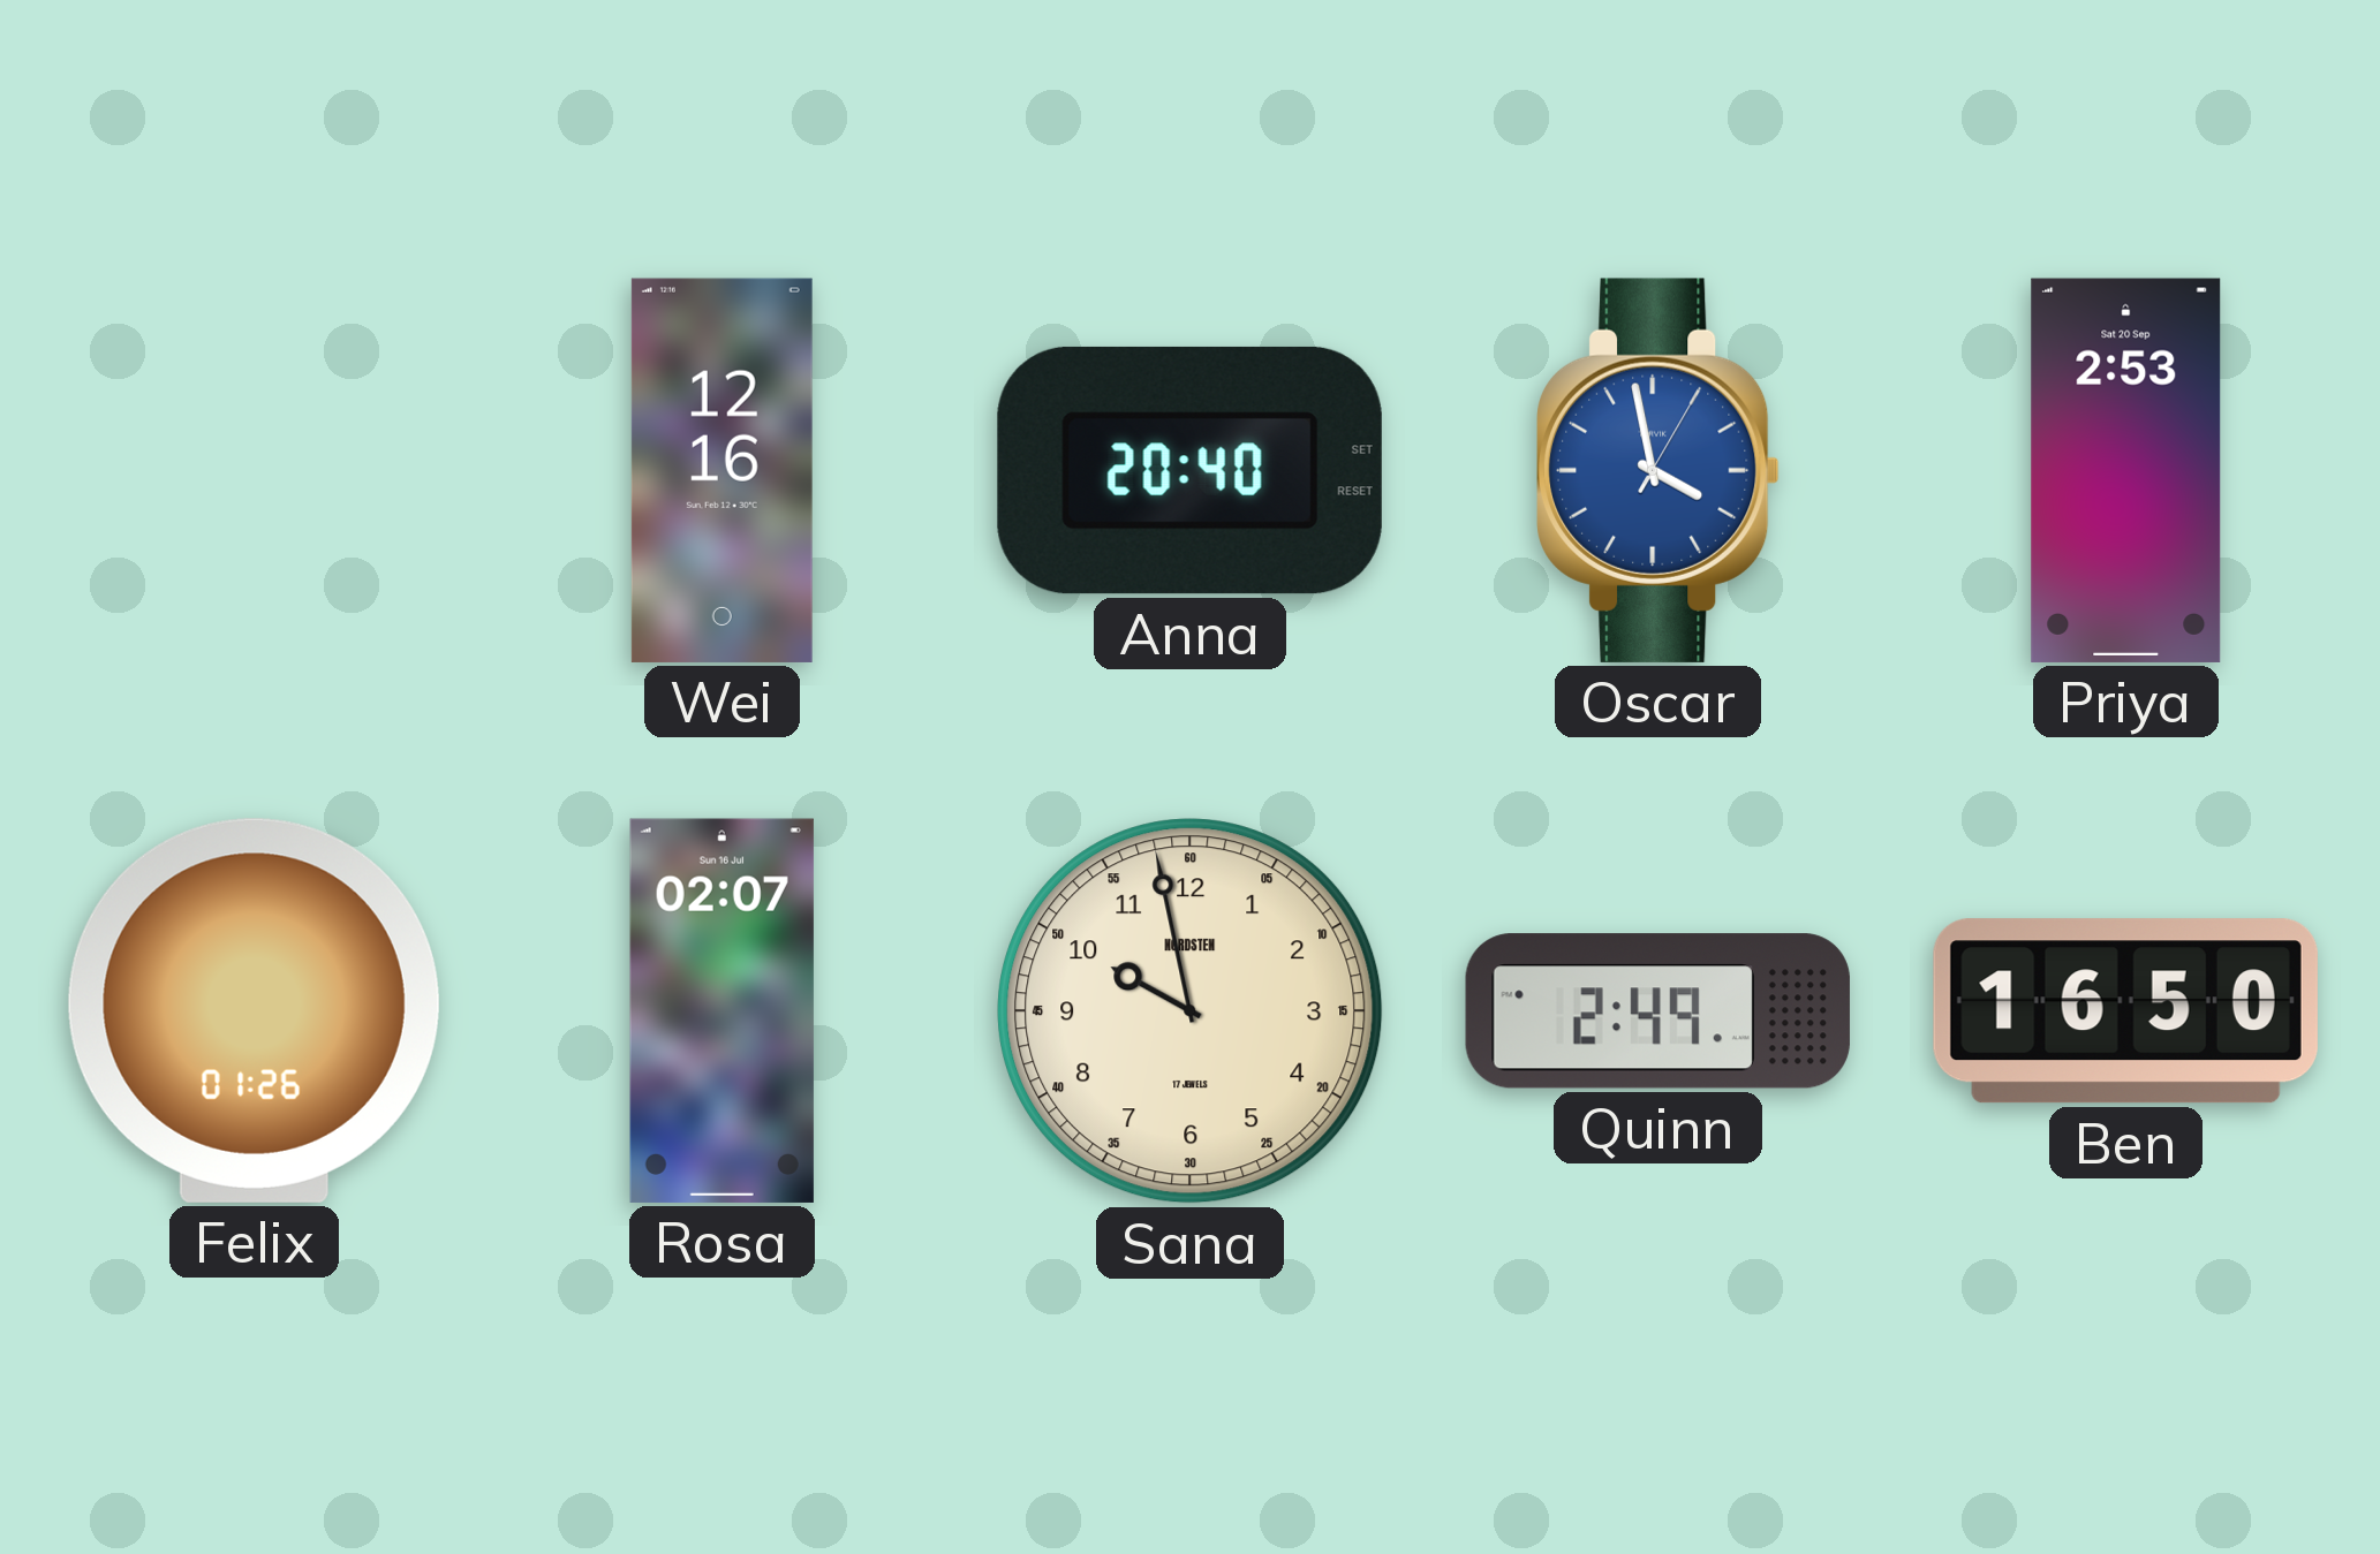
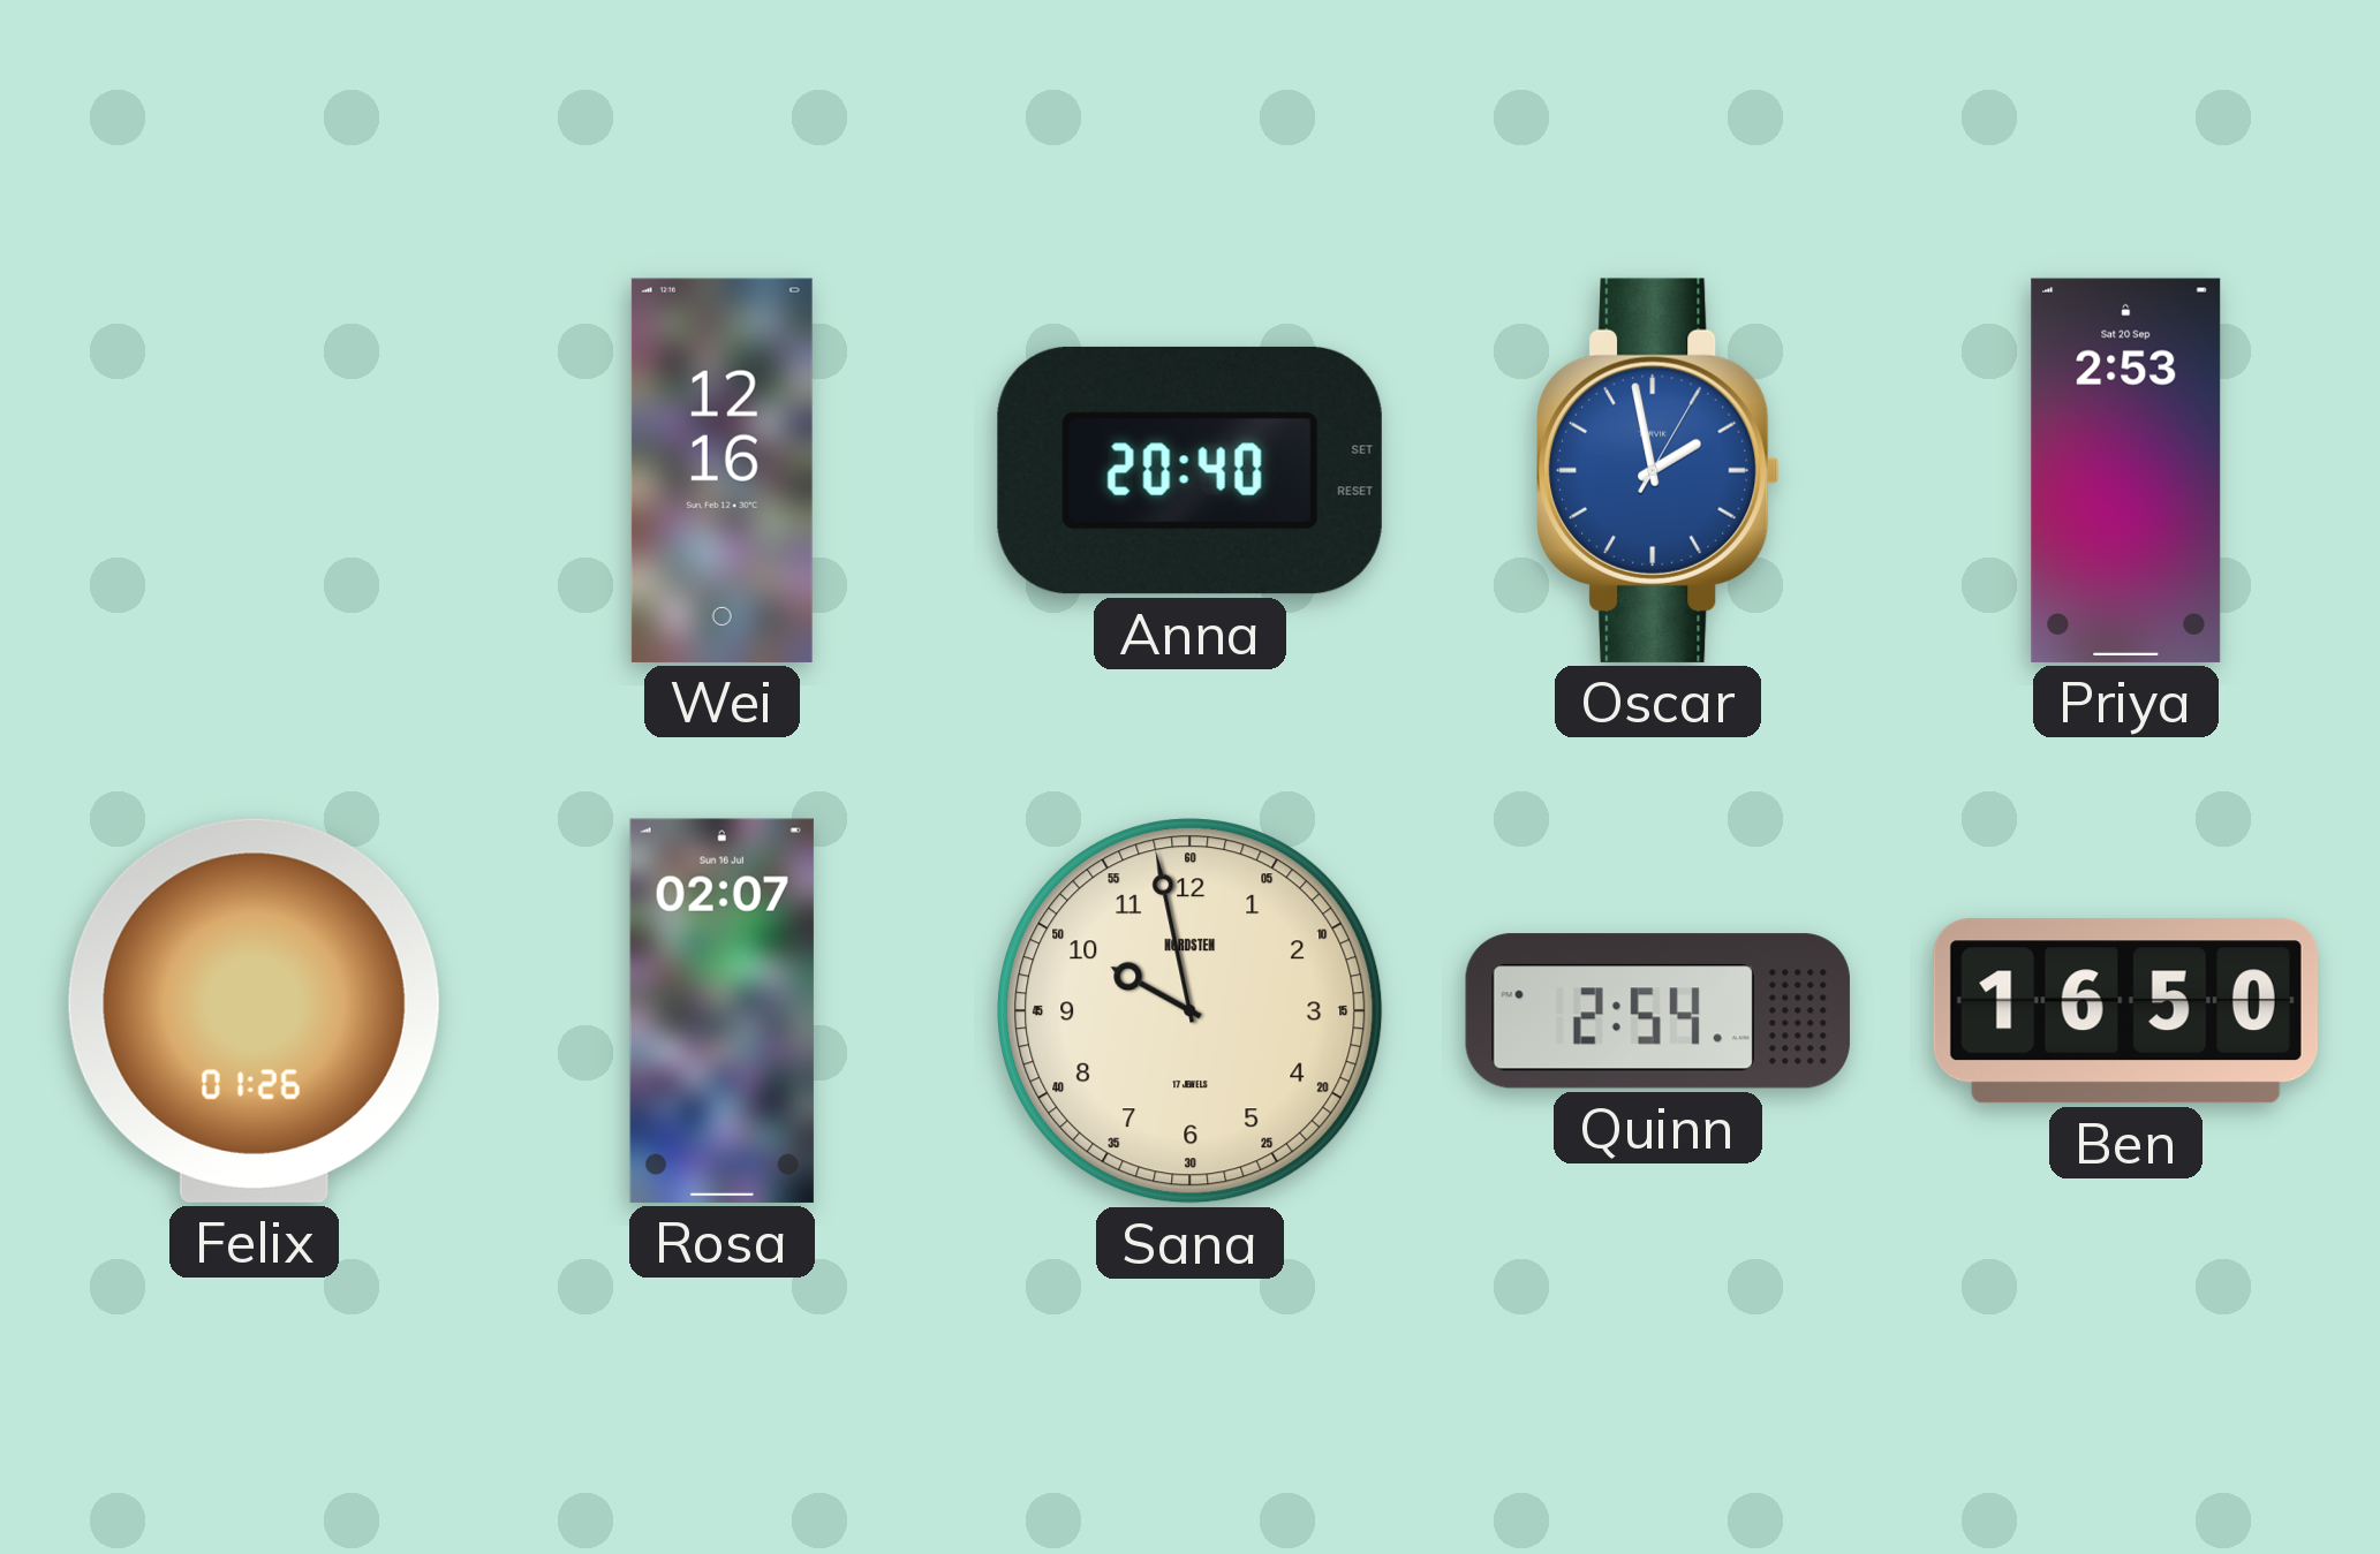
Oscar: 3:58 -> 1:58
Quinn: 2:49 -> 2:54
